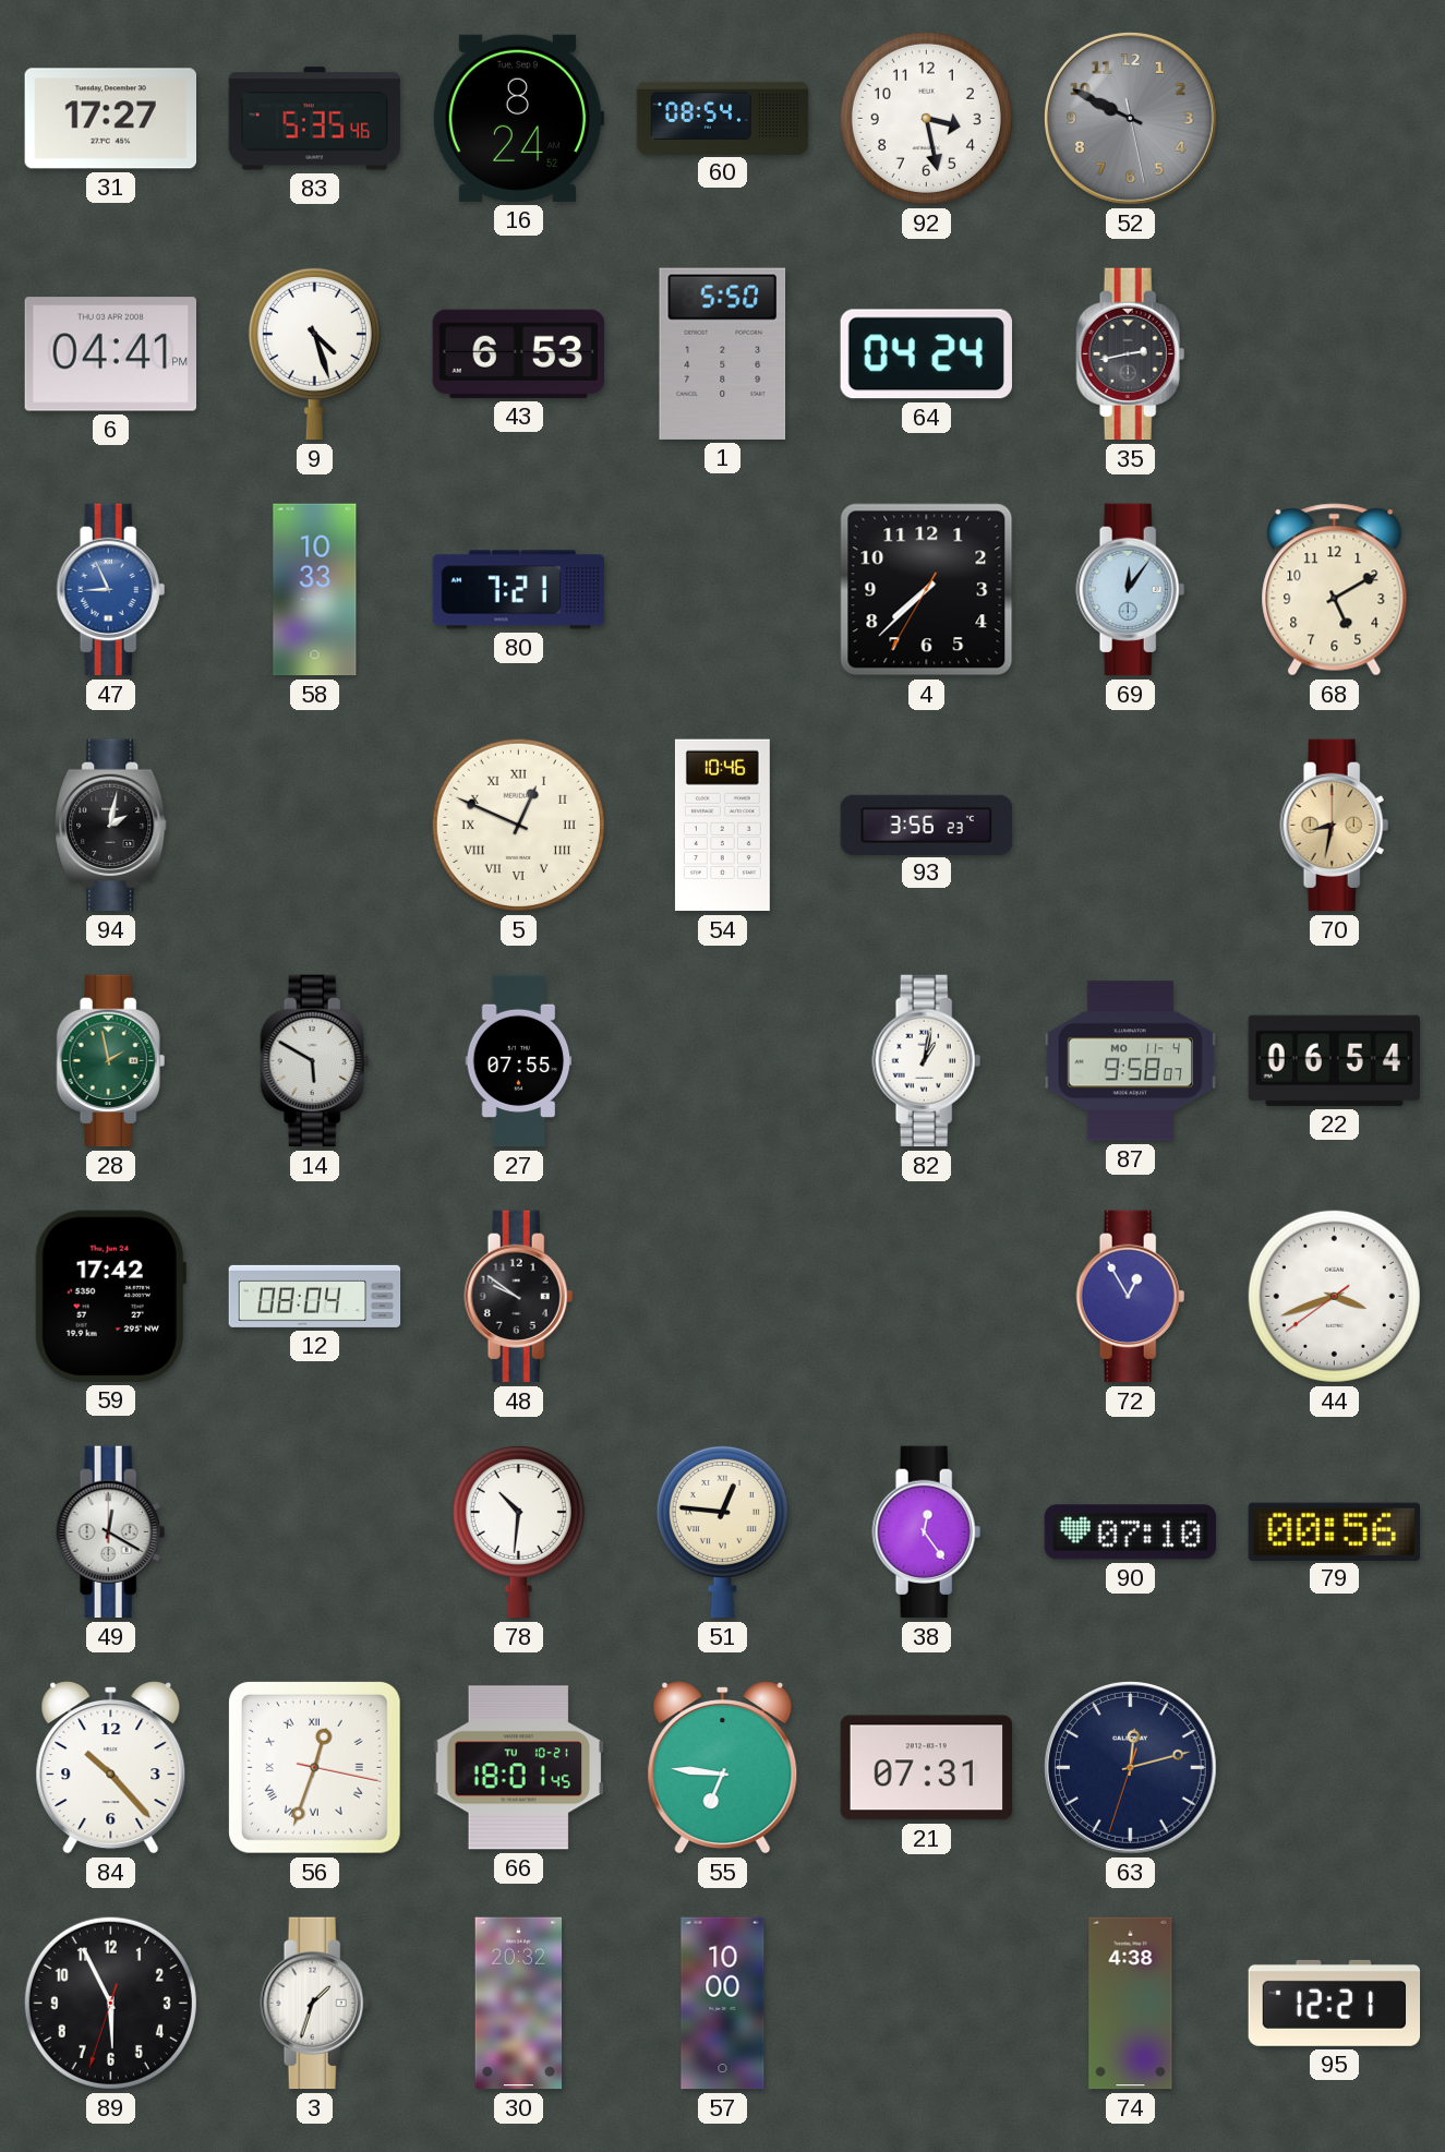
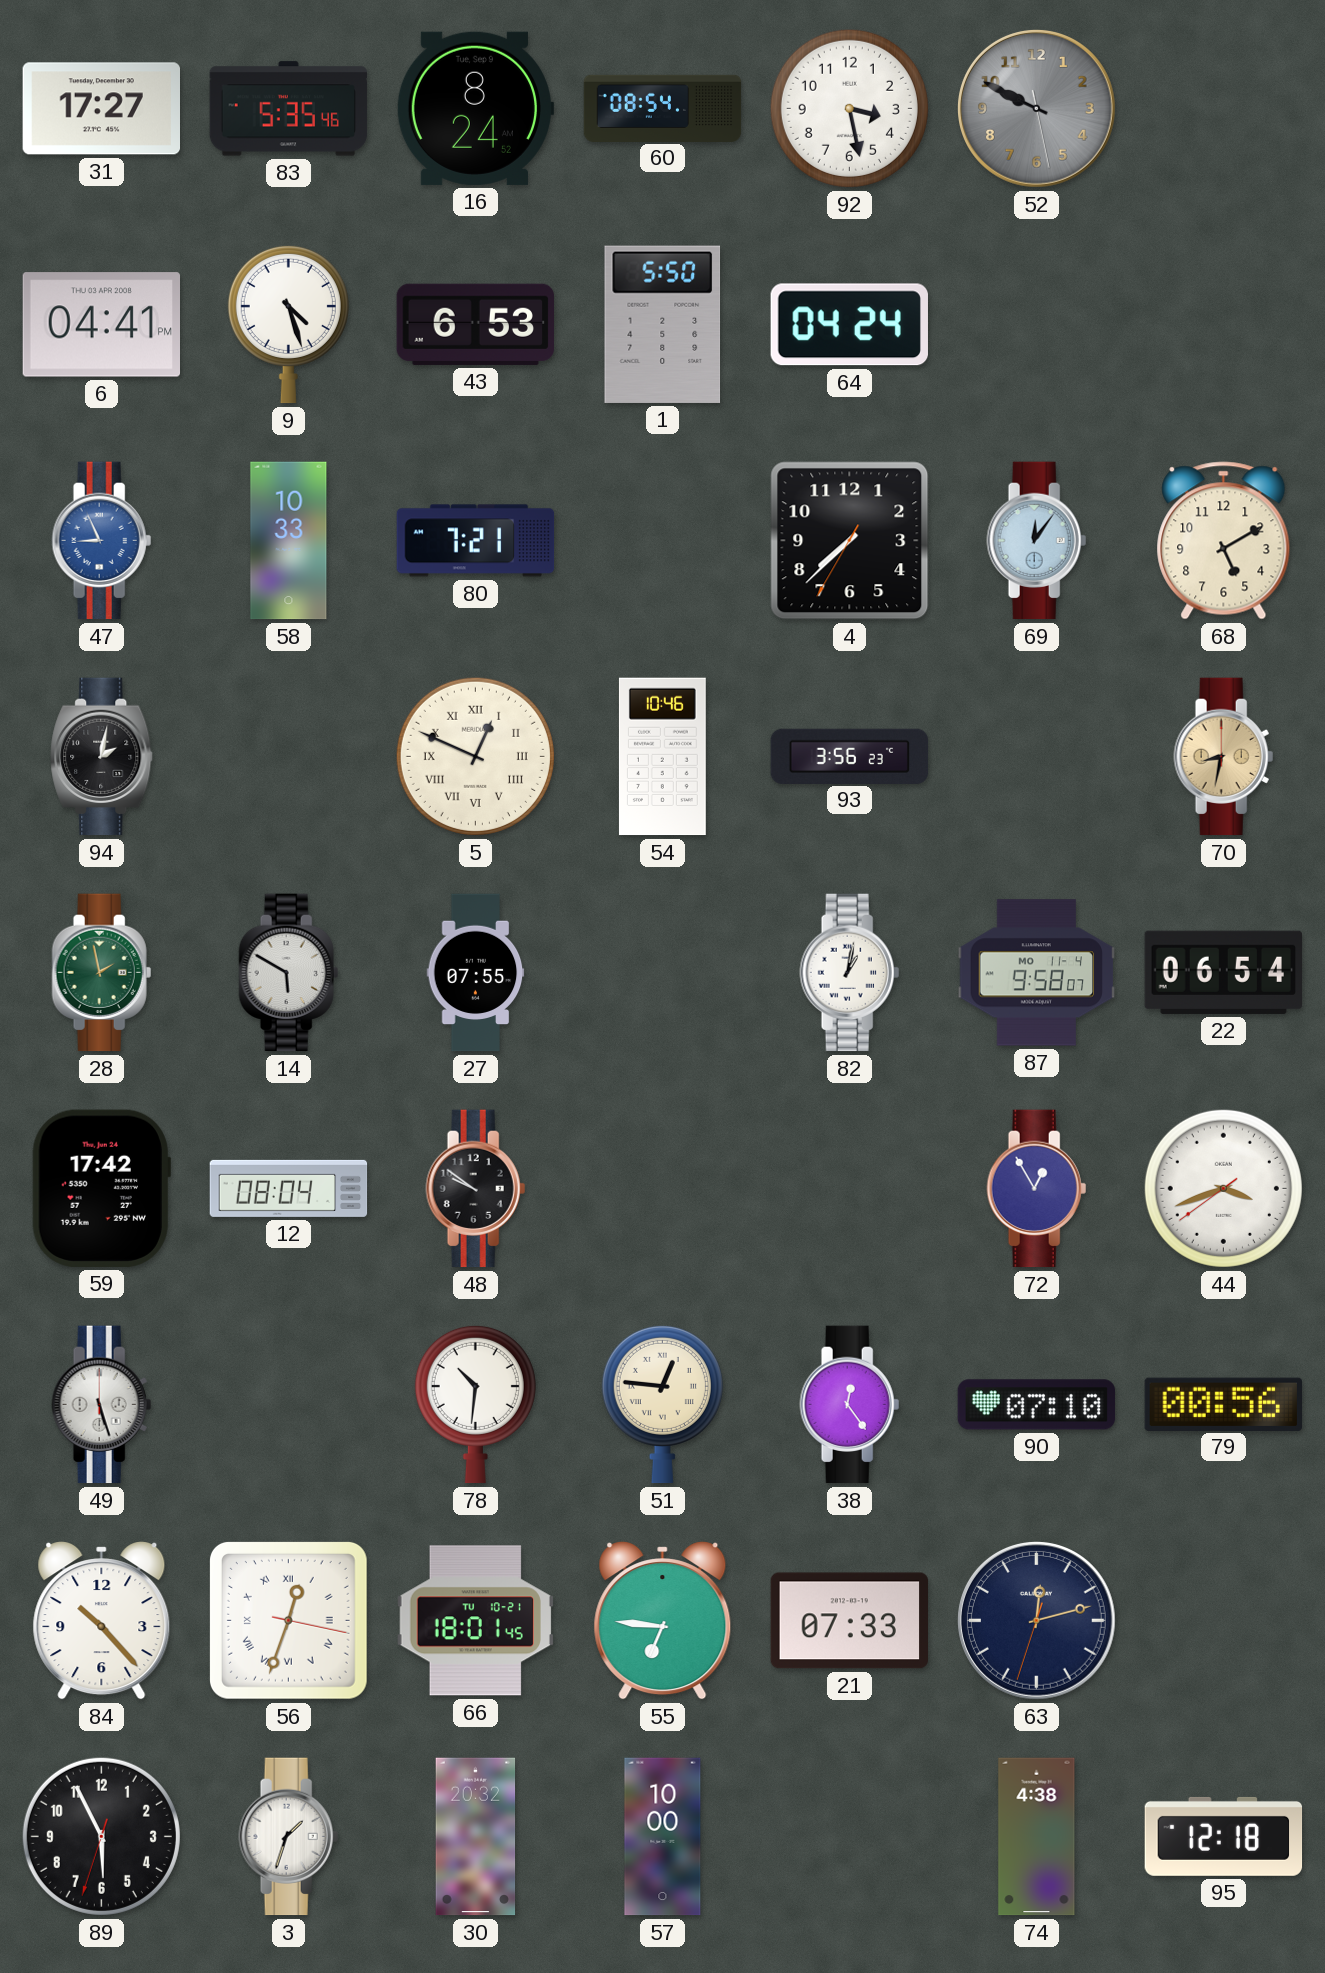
35: 2:43 -> none
49: 12:20 -> 5:27
21: 07:31 -> 07:33
95: 12:21 -> 12:18
